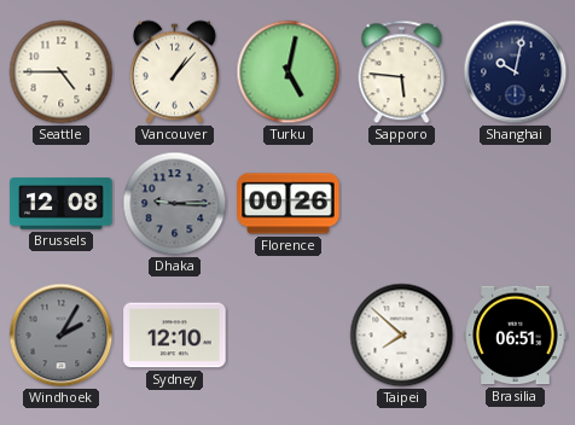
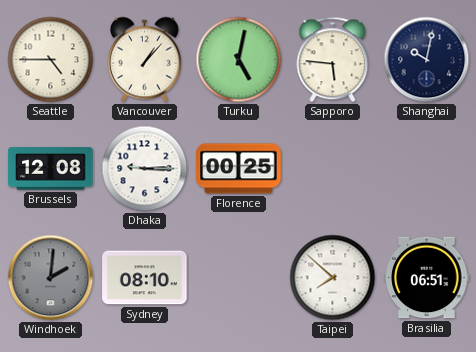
Dhaka dial: grey -> white
Florence: 00:26 -> 00:25
Windhoek: 2:05 -> 2:01
Sydney: 12:10 -> 08:10
